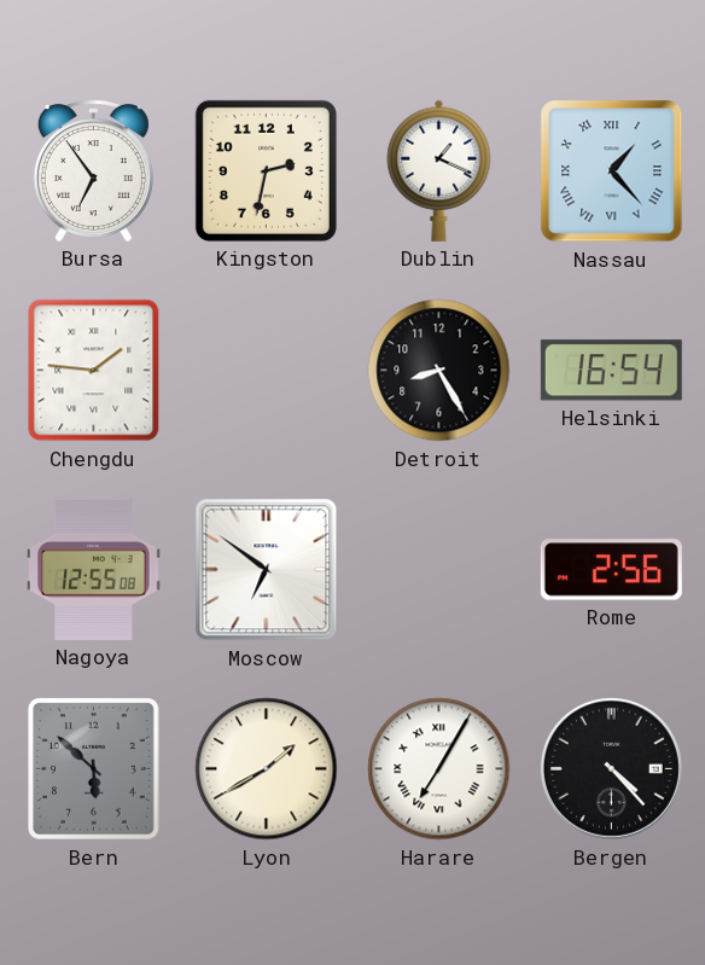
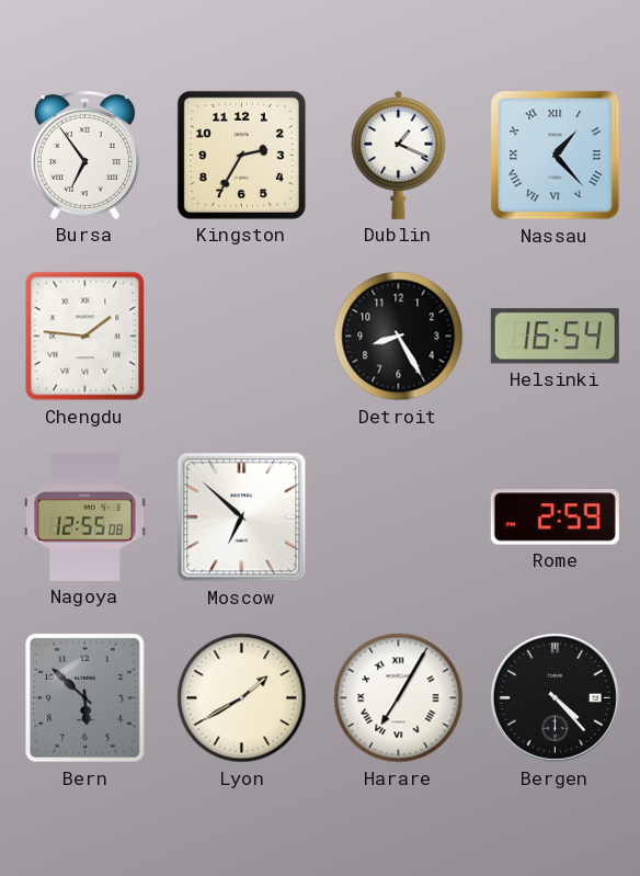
Kingston: 2:32 -> 2:35
Moscow: 6:51 -> 6:52
Rome: 2:56 -> 2:59
